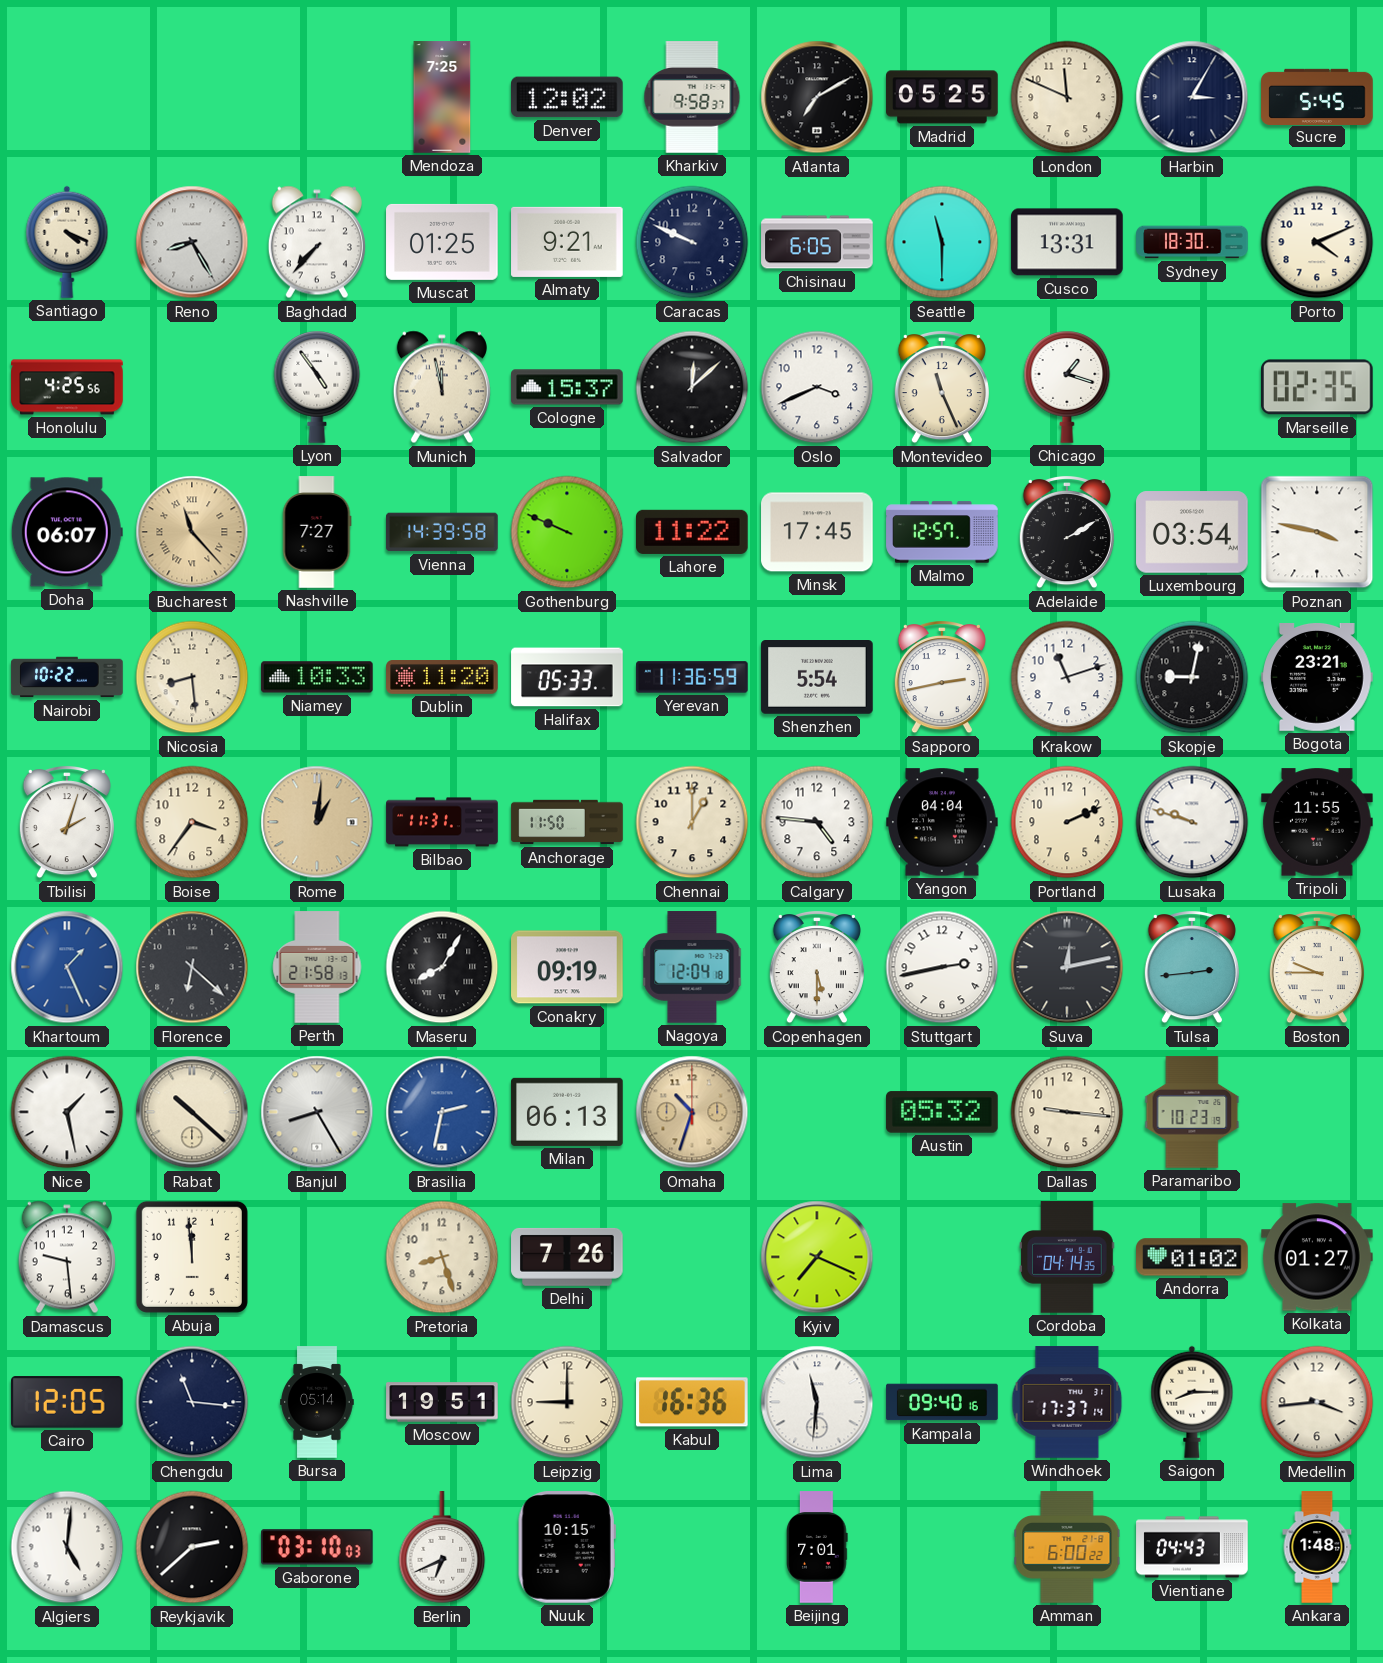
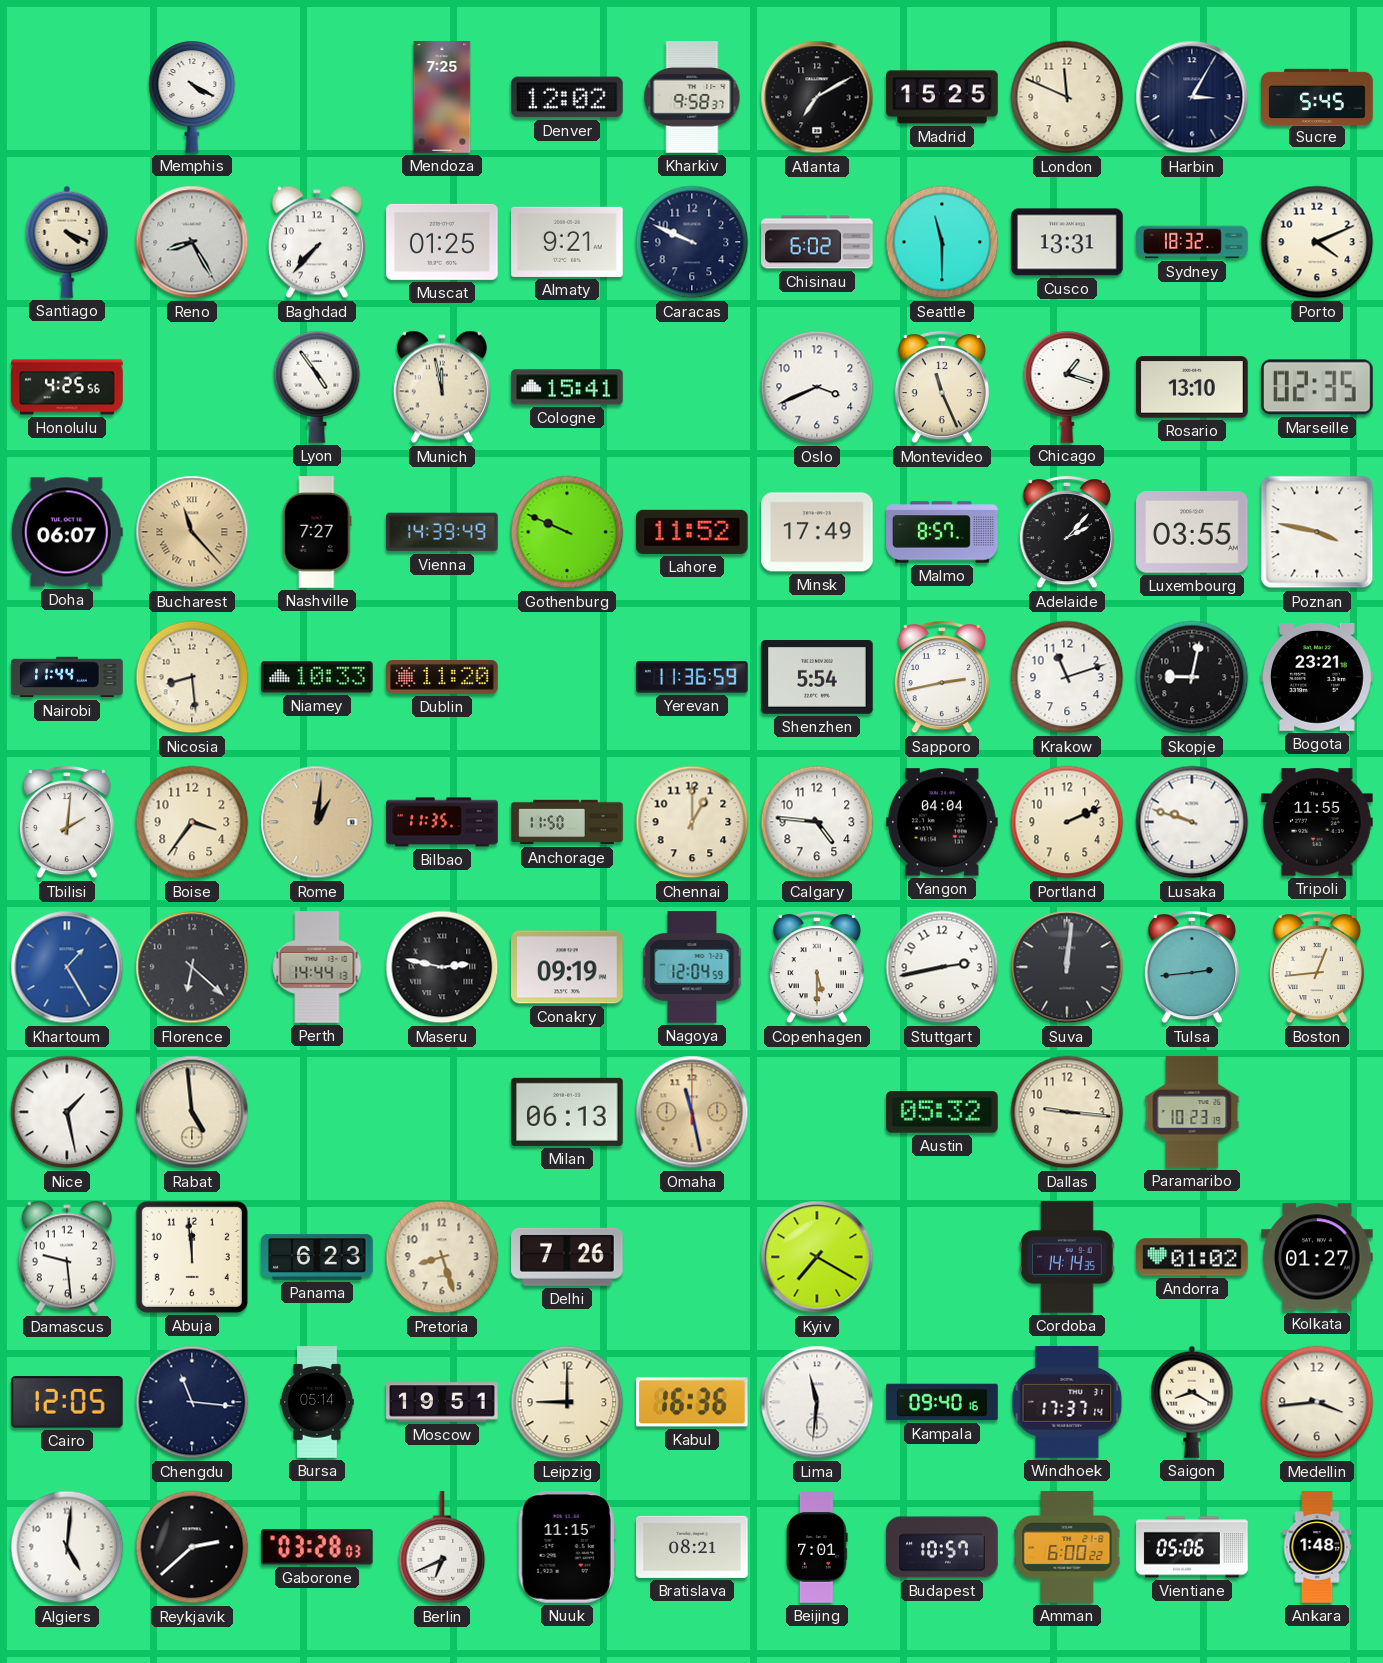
Memphis: none -> 4:20
Madrid: 05:25 -> 15:25
Chisinau: 6:05 -> 6:02
Sydney: 18:30 -> 18:32
Cologne: 15:37 -> 15:41
Salvador: 12:08 -> none
Rosario: none -> 13:10
Vienna: 14:39:58 -> 14:39:49
Lahore: 11:22 -> 11:52
Minsk: 17:45 -> 17:49
Malmo: 12:57 -> 8:57
Adelaide: 2:10 -> 2:07
Luxembourg: 03:54 -> 03:55
Nairobi: 10:22 -> 11:44
Halifax: 05:33 -> none
Tbilisi: 2:03 -> 2:01
Bilbao: 11:31 -> 11:35
Khartoum: 1:26 -> 1:25
Perth: 21:58 -> 14:44
Maseru: 8:05 -> 2:47
Nagoya: 12:04:18 -> 12:04:59
Suva: 12:13 -> 12:01
Boston: 9:45 -> 12:44
Rabat: 10:22 -> 4:59
Banjul: 8:25 -> none
Brasilia: 2:32 -> none
Omaha: 10:33 -> 11:28
Panama: none -> 6:23
Kyiv: 7:19 -> 7:20
Cordoba: 04:14 -> 14:14
Saigon: 8:15 -> 8:20
Gaborone: 03:10 -> 03:28
Nuuk: 10:15 -> 11:15
Bratislava: none -> 08:21
Budapest: none -> 10:57
Vientiane: 04:43 -> 05:06
